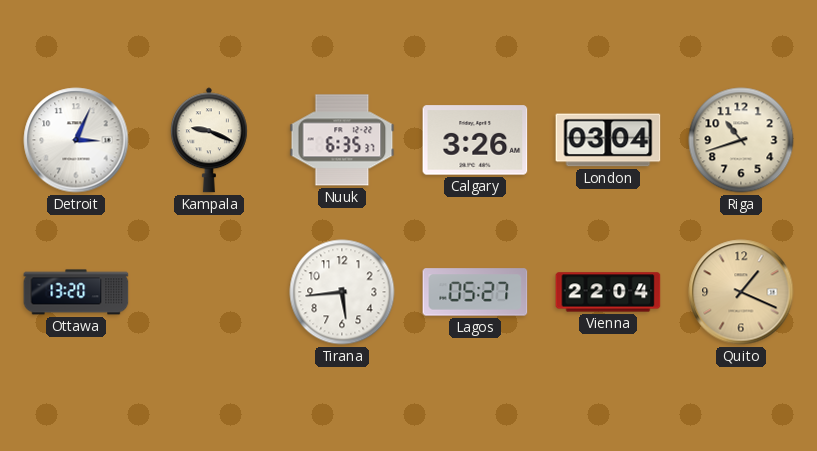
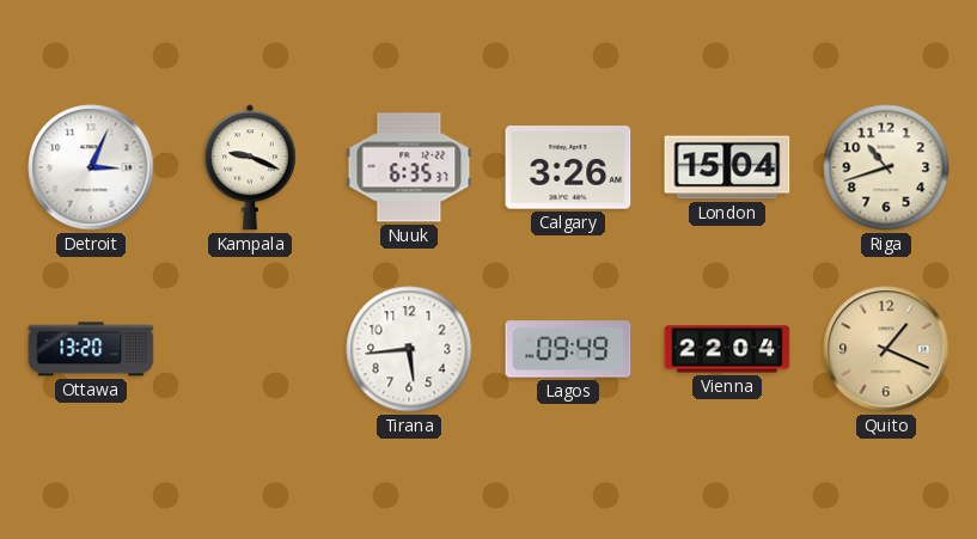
London: 03:04 -> 15:04
Lagos: 05:27 -> 09:49
